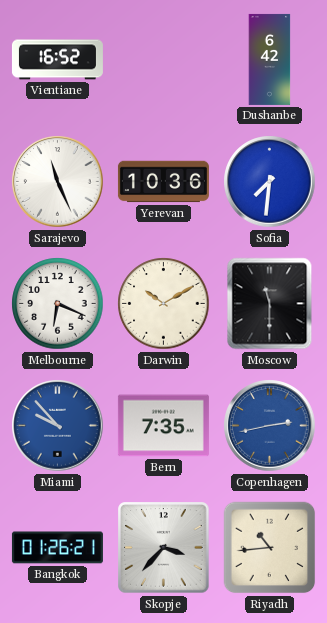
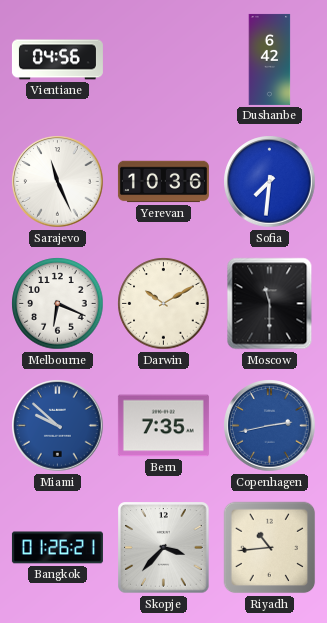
Vientiane: 16:52 -> 04:56
Miami: 9:53 -> 9:52
